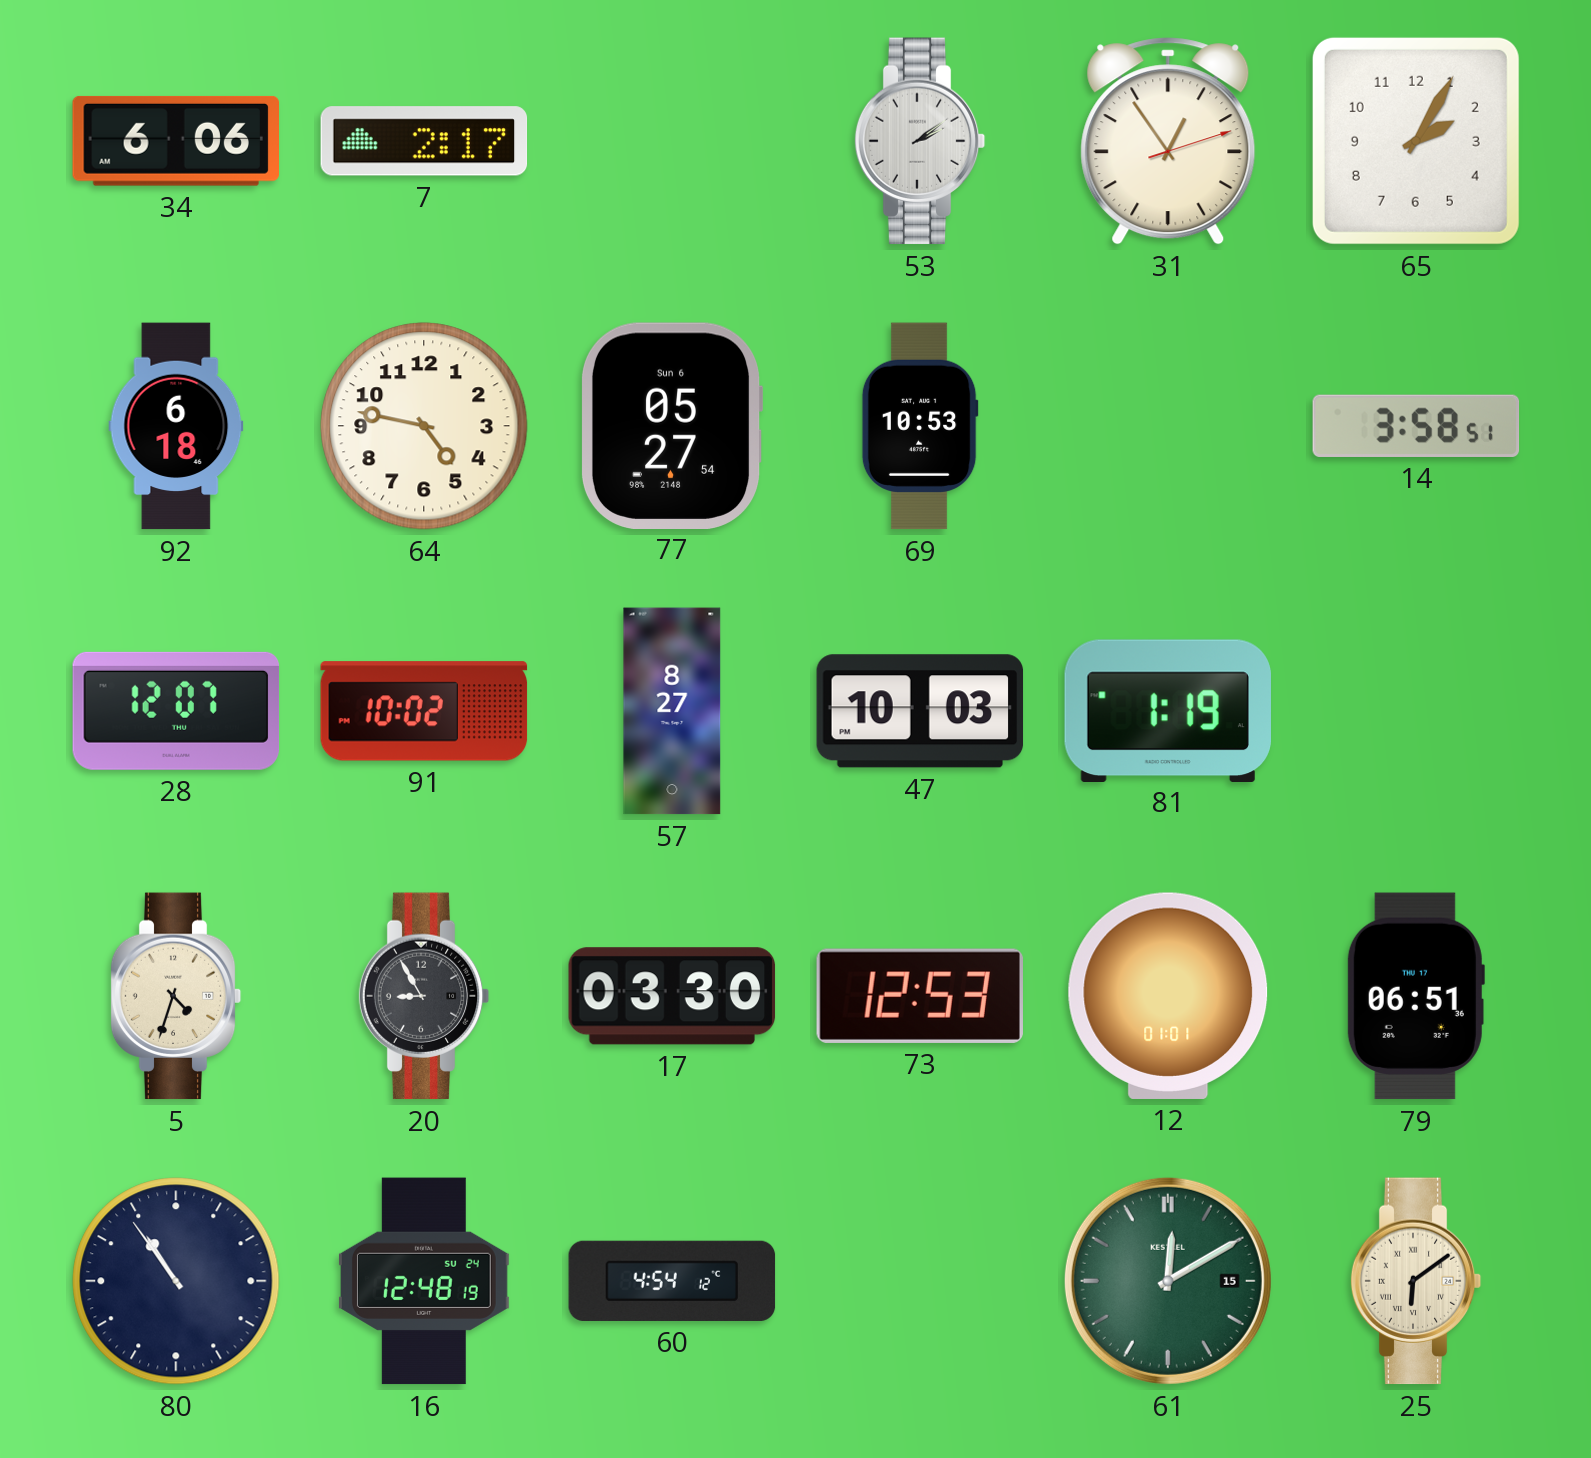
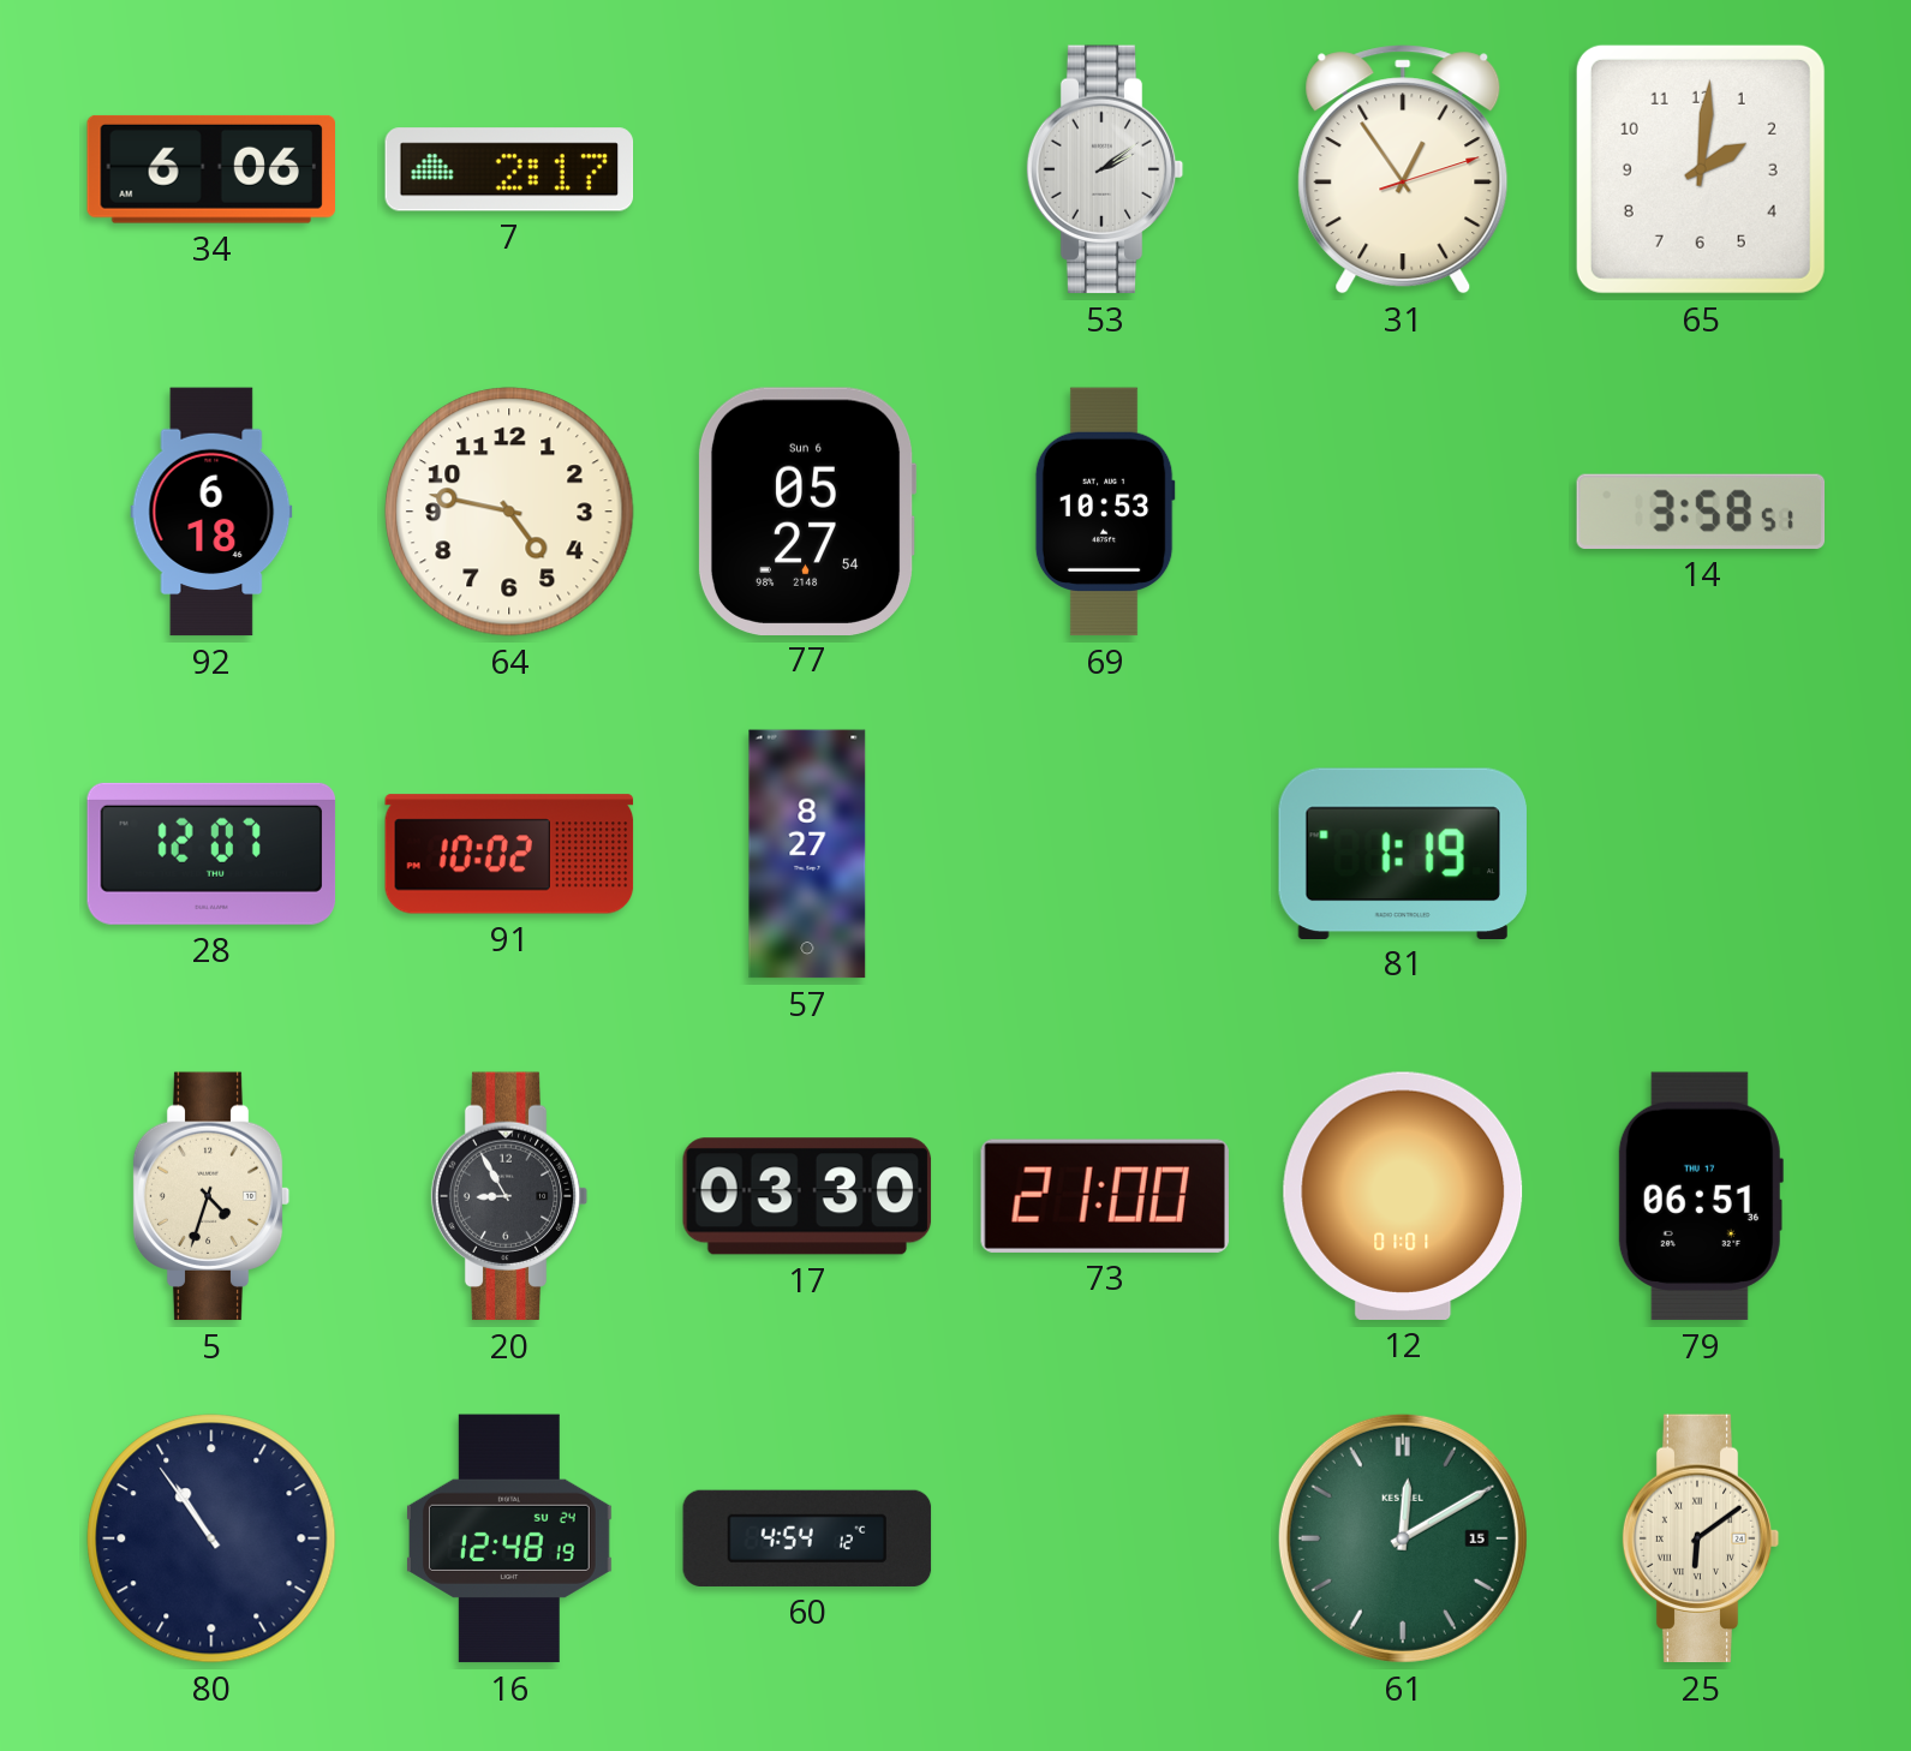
65: 2:05 -> 2:01
47: 10:03 -> none
73: 12:53 -> 21:00
